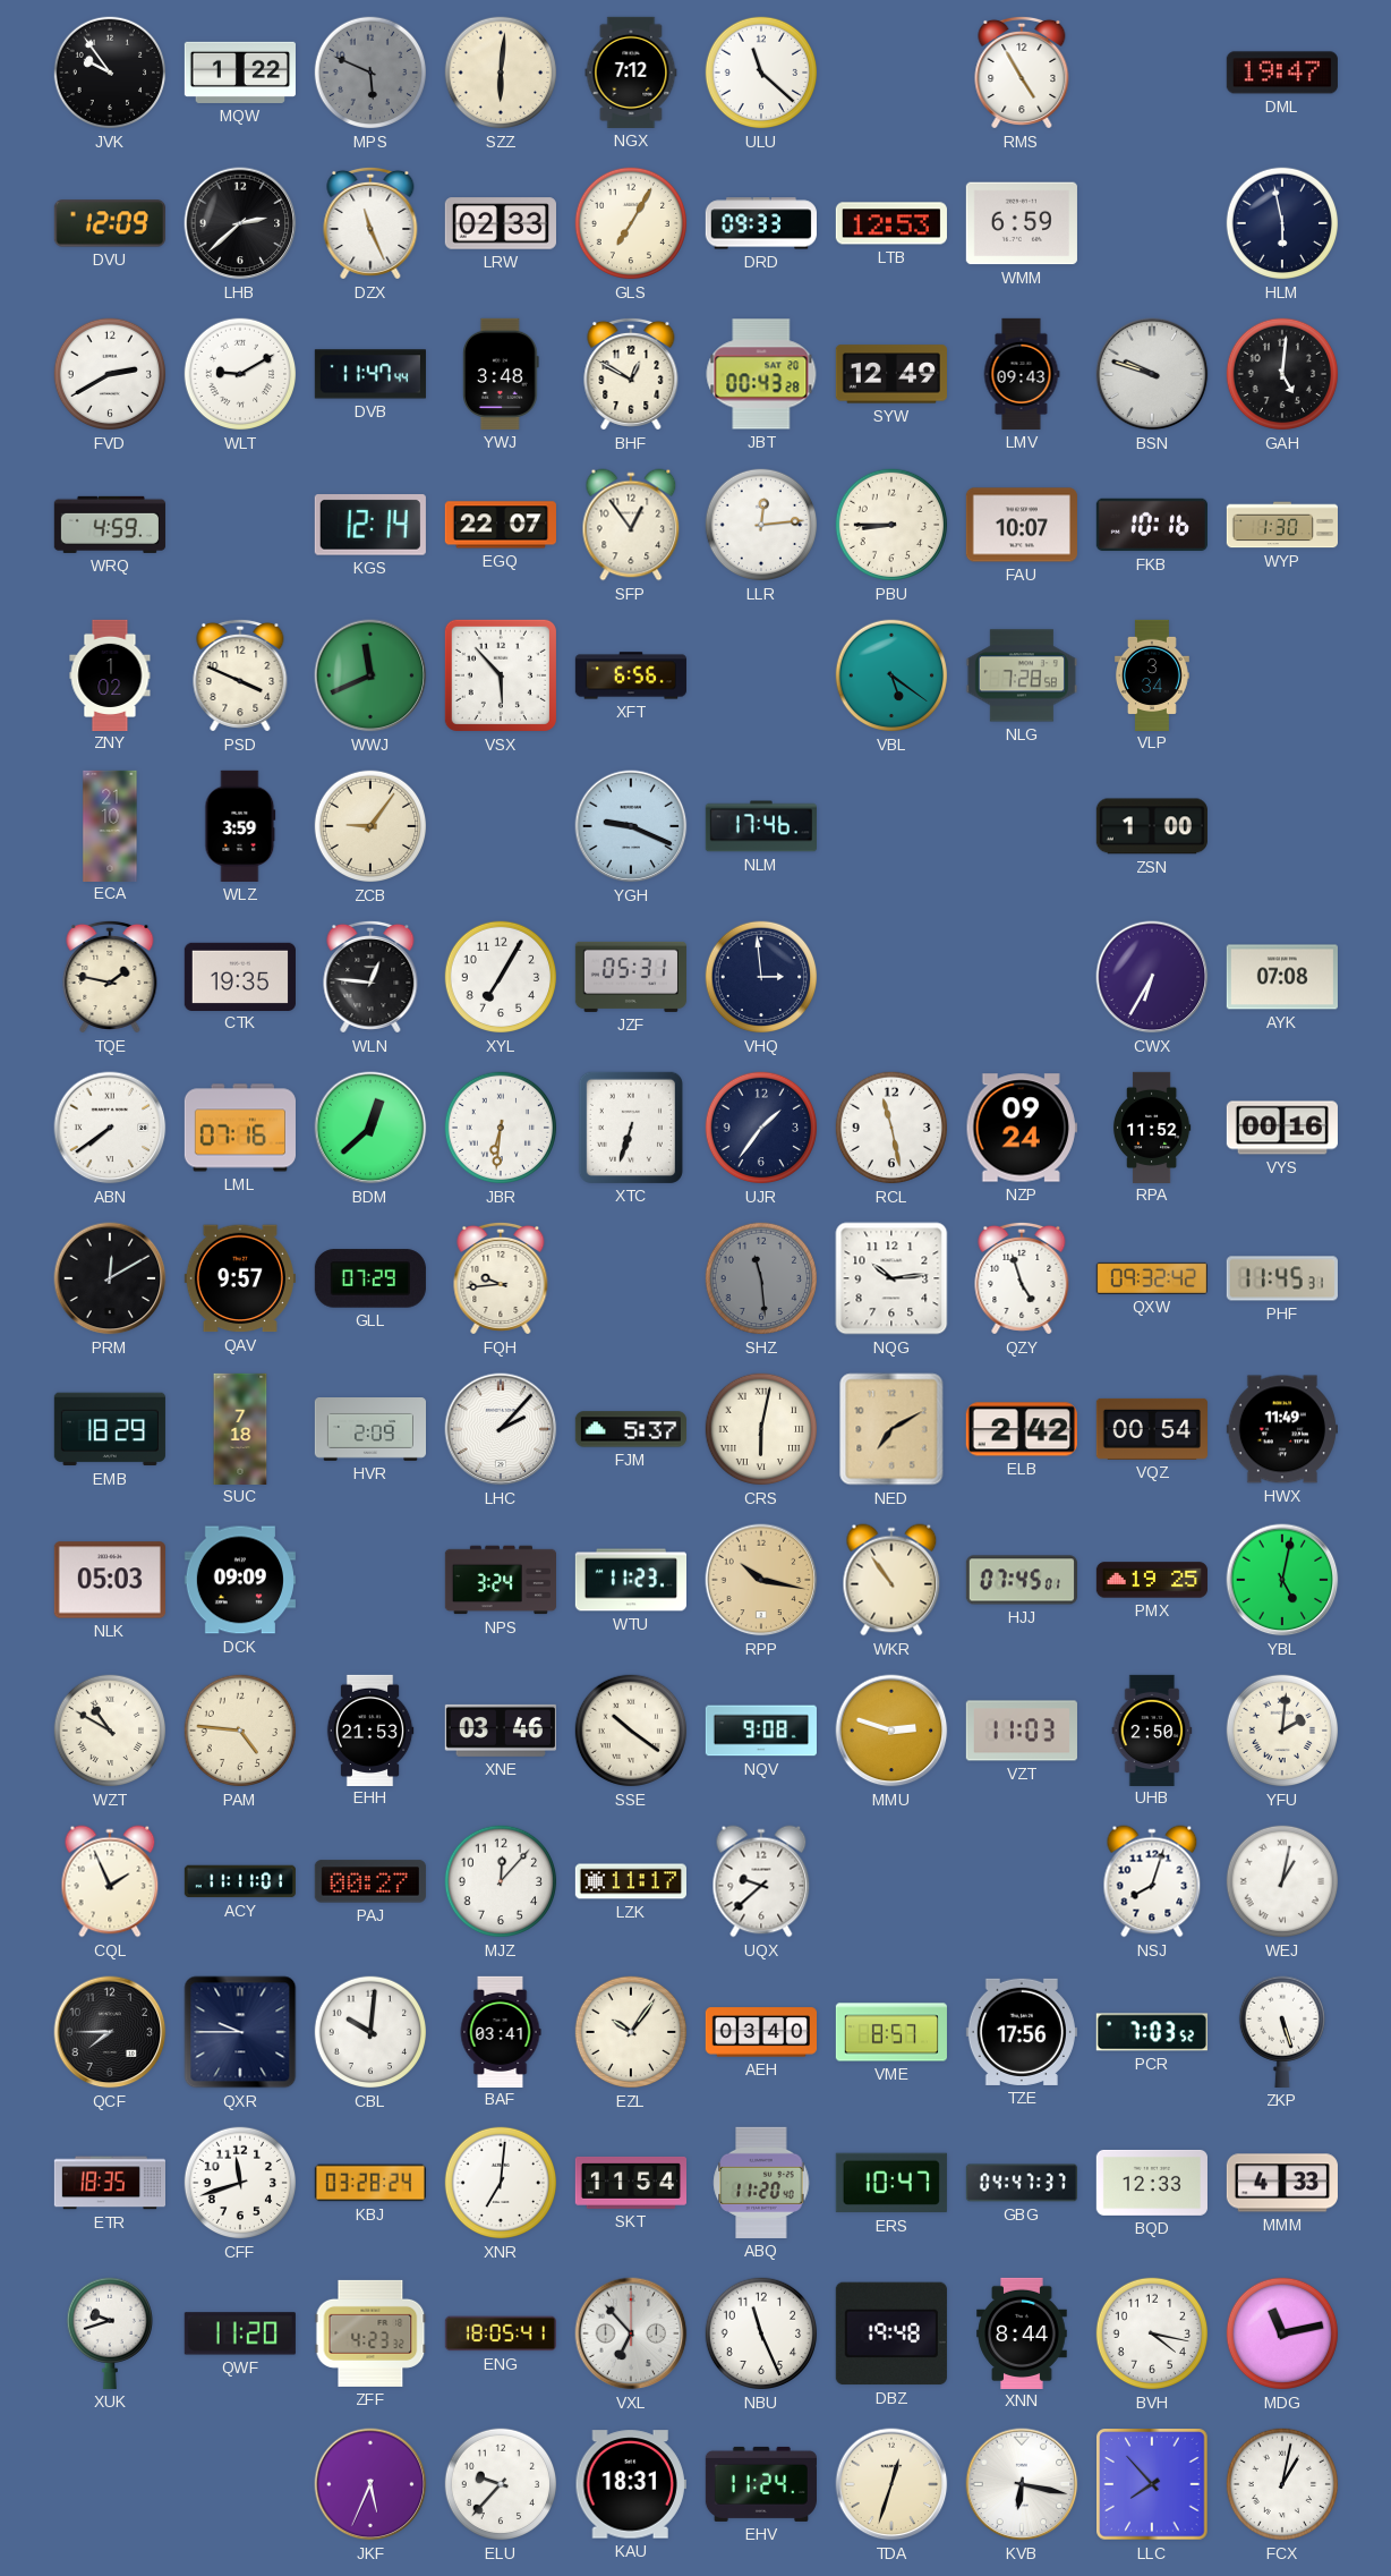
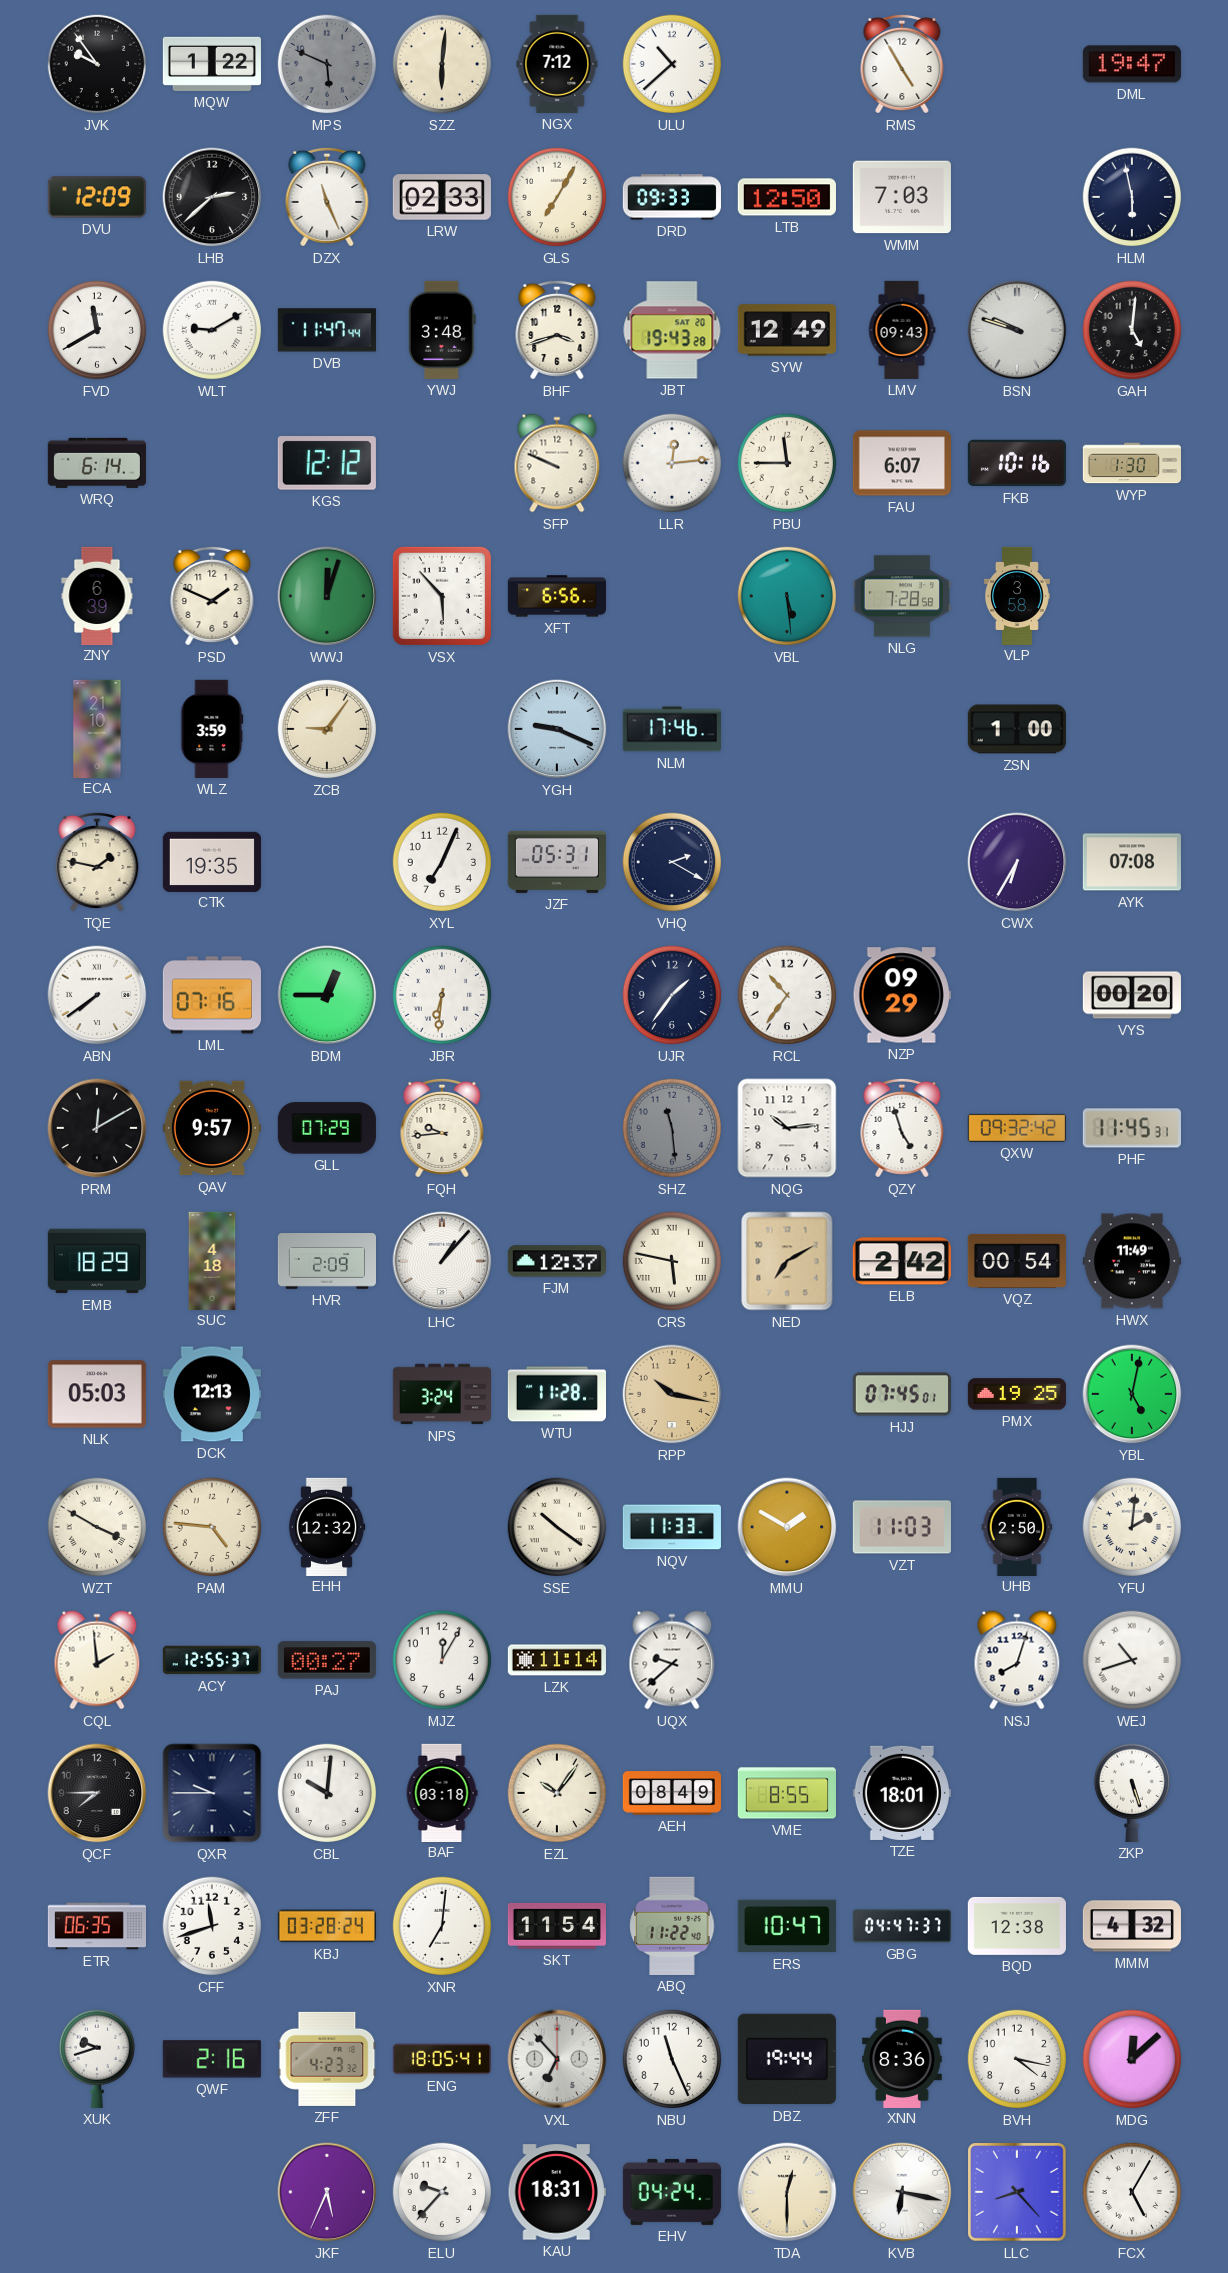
ULU: 11:22 -> 10:38
LTB: 12:53 -> 12:50
WMM: 6:59 -> 7:03
FVD: 2:40 -> 11:40
BHF: 12:50 -> 3:42
JBT: 00:43 -> 19:43
WRQ: 4:59 -> 6:14
KGS: 12:14 -> 12:12
EGQ: 22:07 -> none
SFP: 12:54 -> 9:49
PBU: 8:45 -> 11:45
FAU: 10:07 -> 6:07
ZNY: 1:02 -> 6:39
PSD: 3:49 -> 1:49
WWJ: 11:41 -> 12:03
VBL: 5:21 -> 5:29
VLP: 3:34 -> 3:58
WLN: 12:46 -> none
XYL: 7:05 -> 7:04
VHQ: 2:59 -> 2:20
BDM: 12:38 -> 12:45
XTC: 6:33 -> none
RCL: 11:28 -> 10:36
NZP: 09:24 -> 09:29
RPA: 11:52 -> none
VYS: 00:16 -> 00:20
SUC: 7:18 -> 4:18
LHC: 2:07 -> 1:07
FJM: 5:37 -> 12:37
CRS: 6:02 -> 5:47
DCK: 09:09 -> 12:13
WTU: 11:23 -> 11:28
WKR: 10:54 -> none
WZT: 10:50 -> 3:50
EHH: 21:53 -> 12:32
XNE: 03:46 -> none
NQV: 9:08 -> 11:33
MMU: 2:48 -> 1:50
CQL: 1:56 -> 1:59
ACY: 11:11 -> 12:55
MJZ: 12:07 -> 12:05
LZK: 11:17 -> 11:14
WEJ: 1:02 -> 10:42
BAF: 03:41 -> 03:18
AEH: 03:40 -> 08:49
VME: 8:57 -> 8:55
TZE: 17:56 -> 18:01
PCR: 7:03 -> none
ETR: 18:35 -> 06:35
ABQ: 11:20 -> 11:22
BQD: 12:33 -> 12:38
MMM: 4:33 -> 4:32
QWF: 11:20 -> 2:16
DBZ: 19:48 -> 19:44
XNN: 8:44 -> 8:36
MDG: 11:13 -> 12:08
EHV: 11:24 -> 04:24
TDA: 12:33 -> 12:30
LLC: 7:53 -> 8:23
FCX: 1:02 -> 5:05
